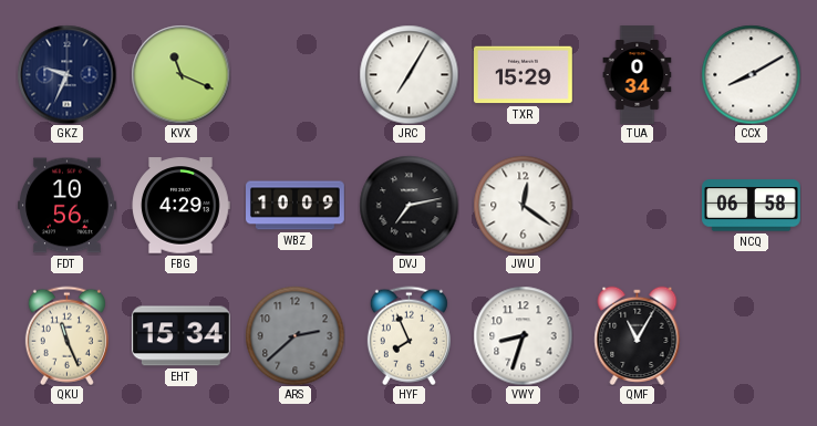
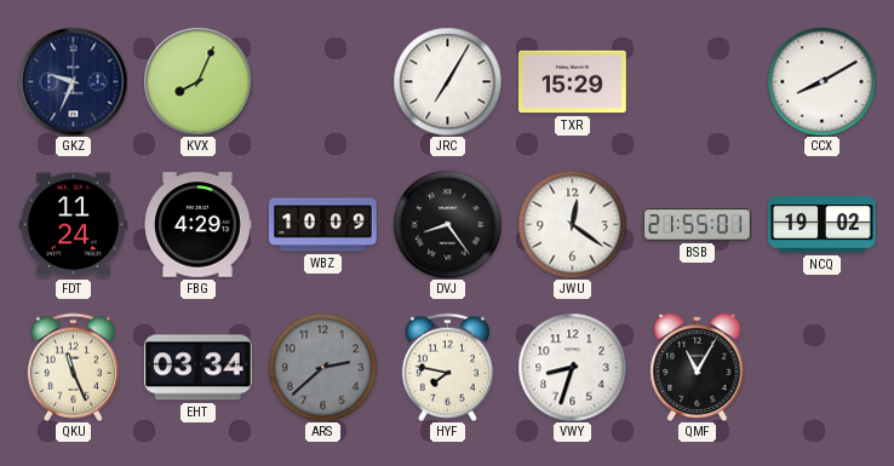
KVX: 11:19 -> 8:04
TUA: 0:34 -> none
FDT: 10:56 -> 11:24
DVJ: 7:13 -> 8:24
BSB: none -> 21:55
NCQ: 06:58 -> 19:02
EHT: 15:34 -> 03:34
HYF: 7:56 -> 7:47
